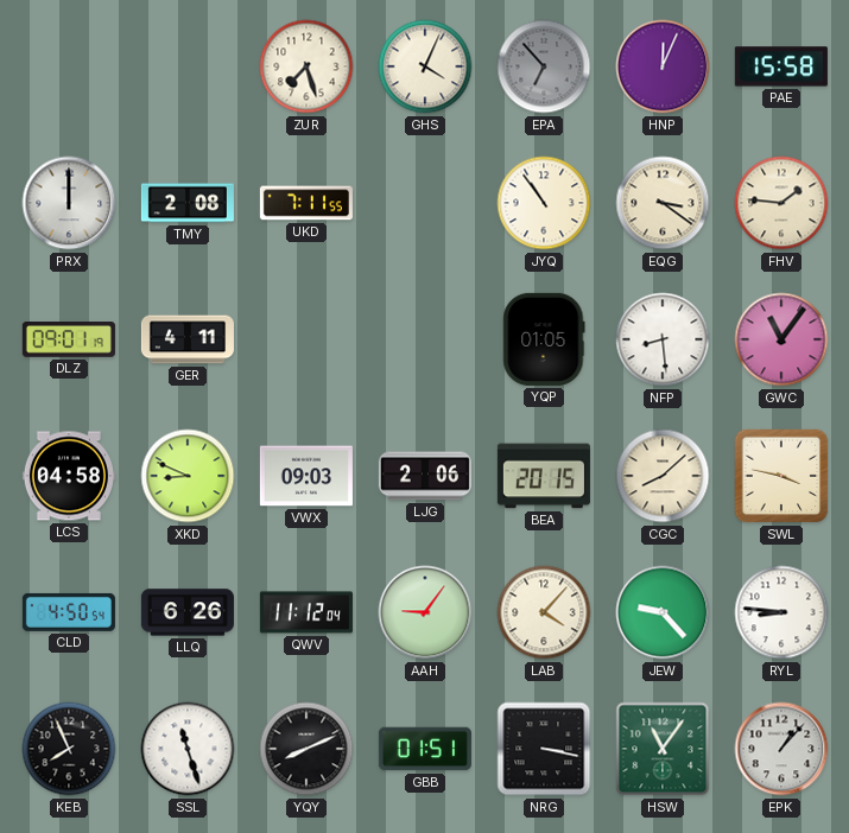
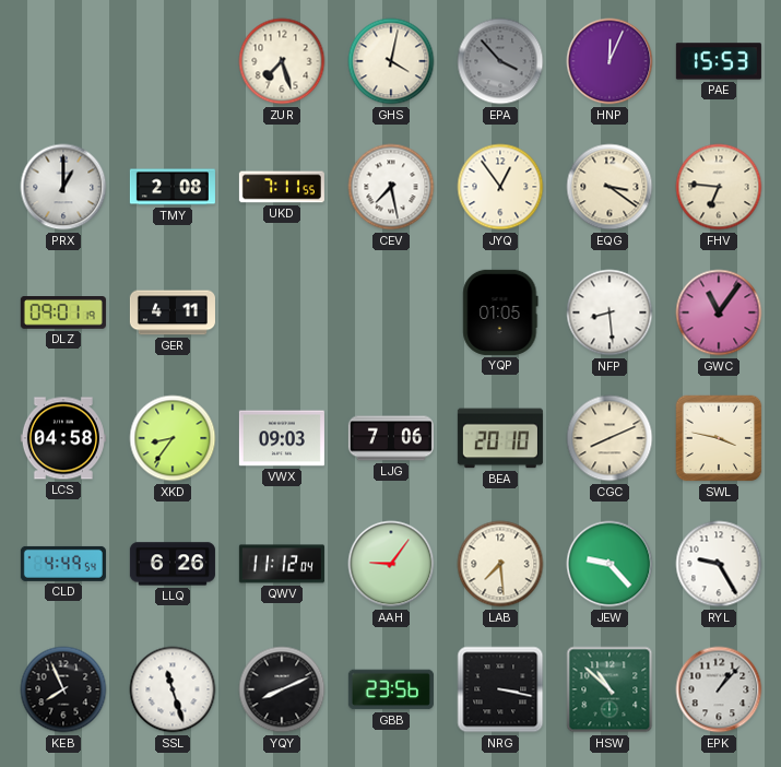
GHS: 4:04 -> 4:02
EPA: 6:53 -> 3:53
PAE: 15:58 -> 15:53
PRX: 12:00 -> 1:00
CEV: none -> 7:28
JYQ: 10:54 -> 12:54
FHV: 1:46 -> 6:46
XKD: 8:49 -> 8:36
LJG: 2:06 -> 7:06
BEA: 20:15 -> 20:10
CGC: 8:08 -> 8:11
CLD: 4:50 -> 4:49
LAB: 4:07 -> 7:29
RYL: 8:46 -> 9:25
GBB: 01:51 -> 23:56
HSW: 11:06 -> 10:52
